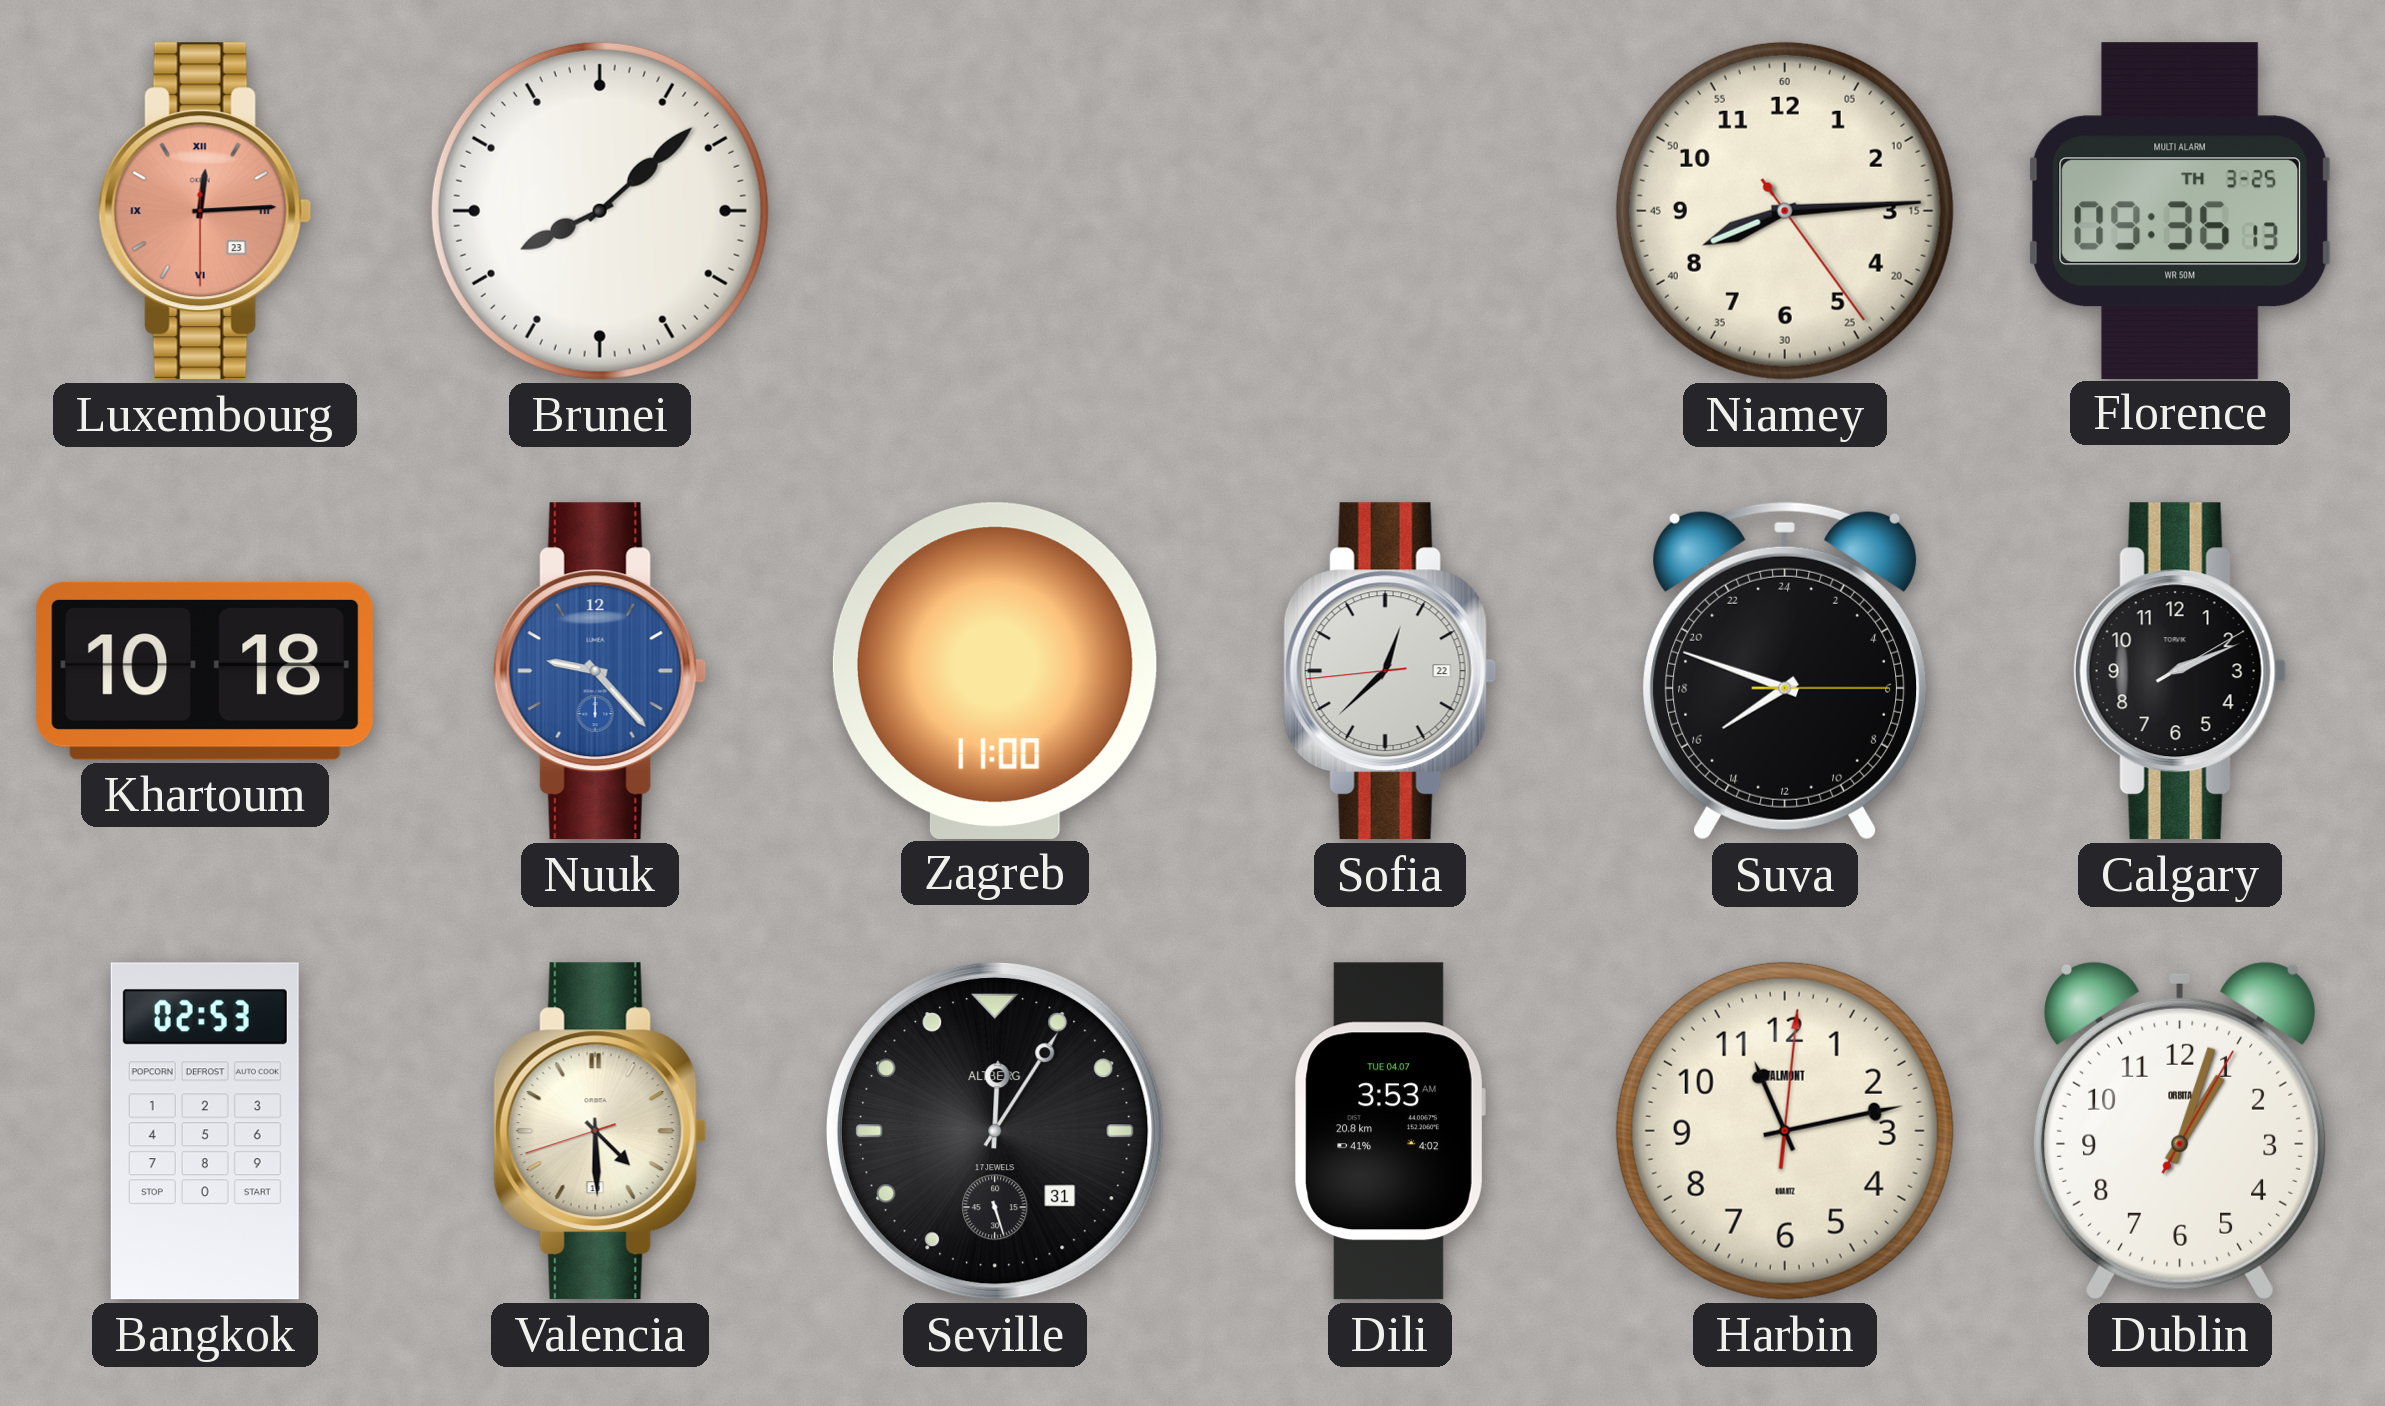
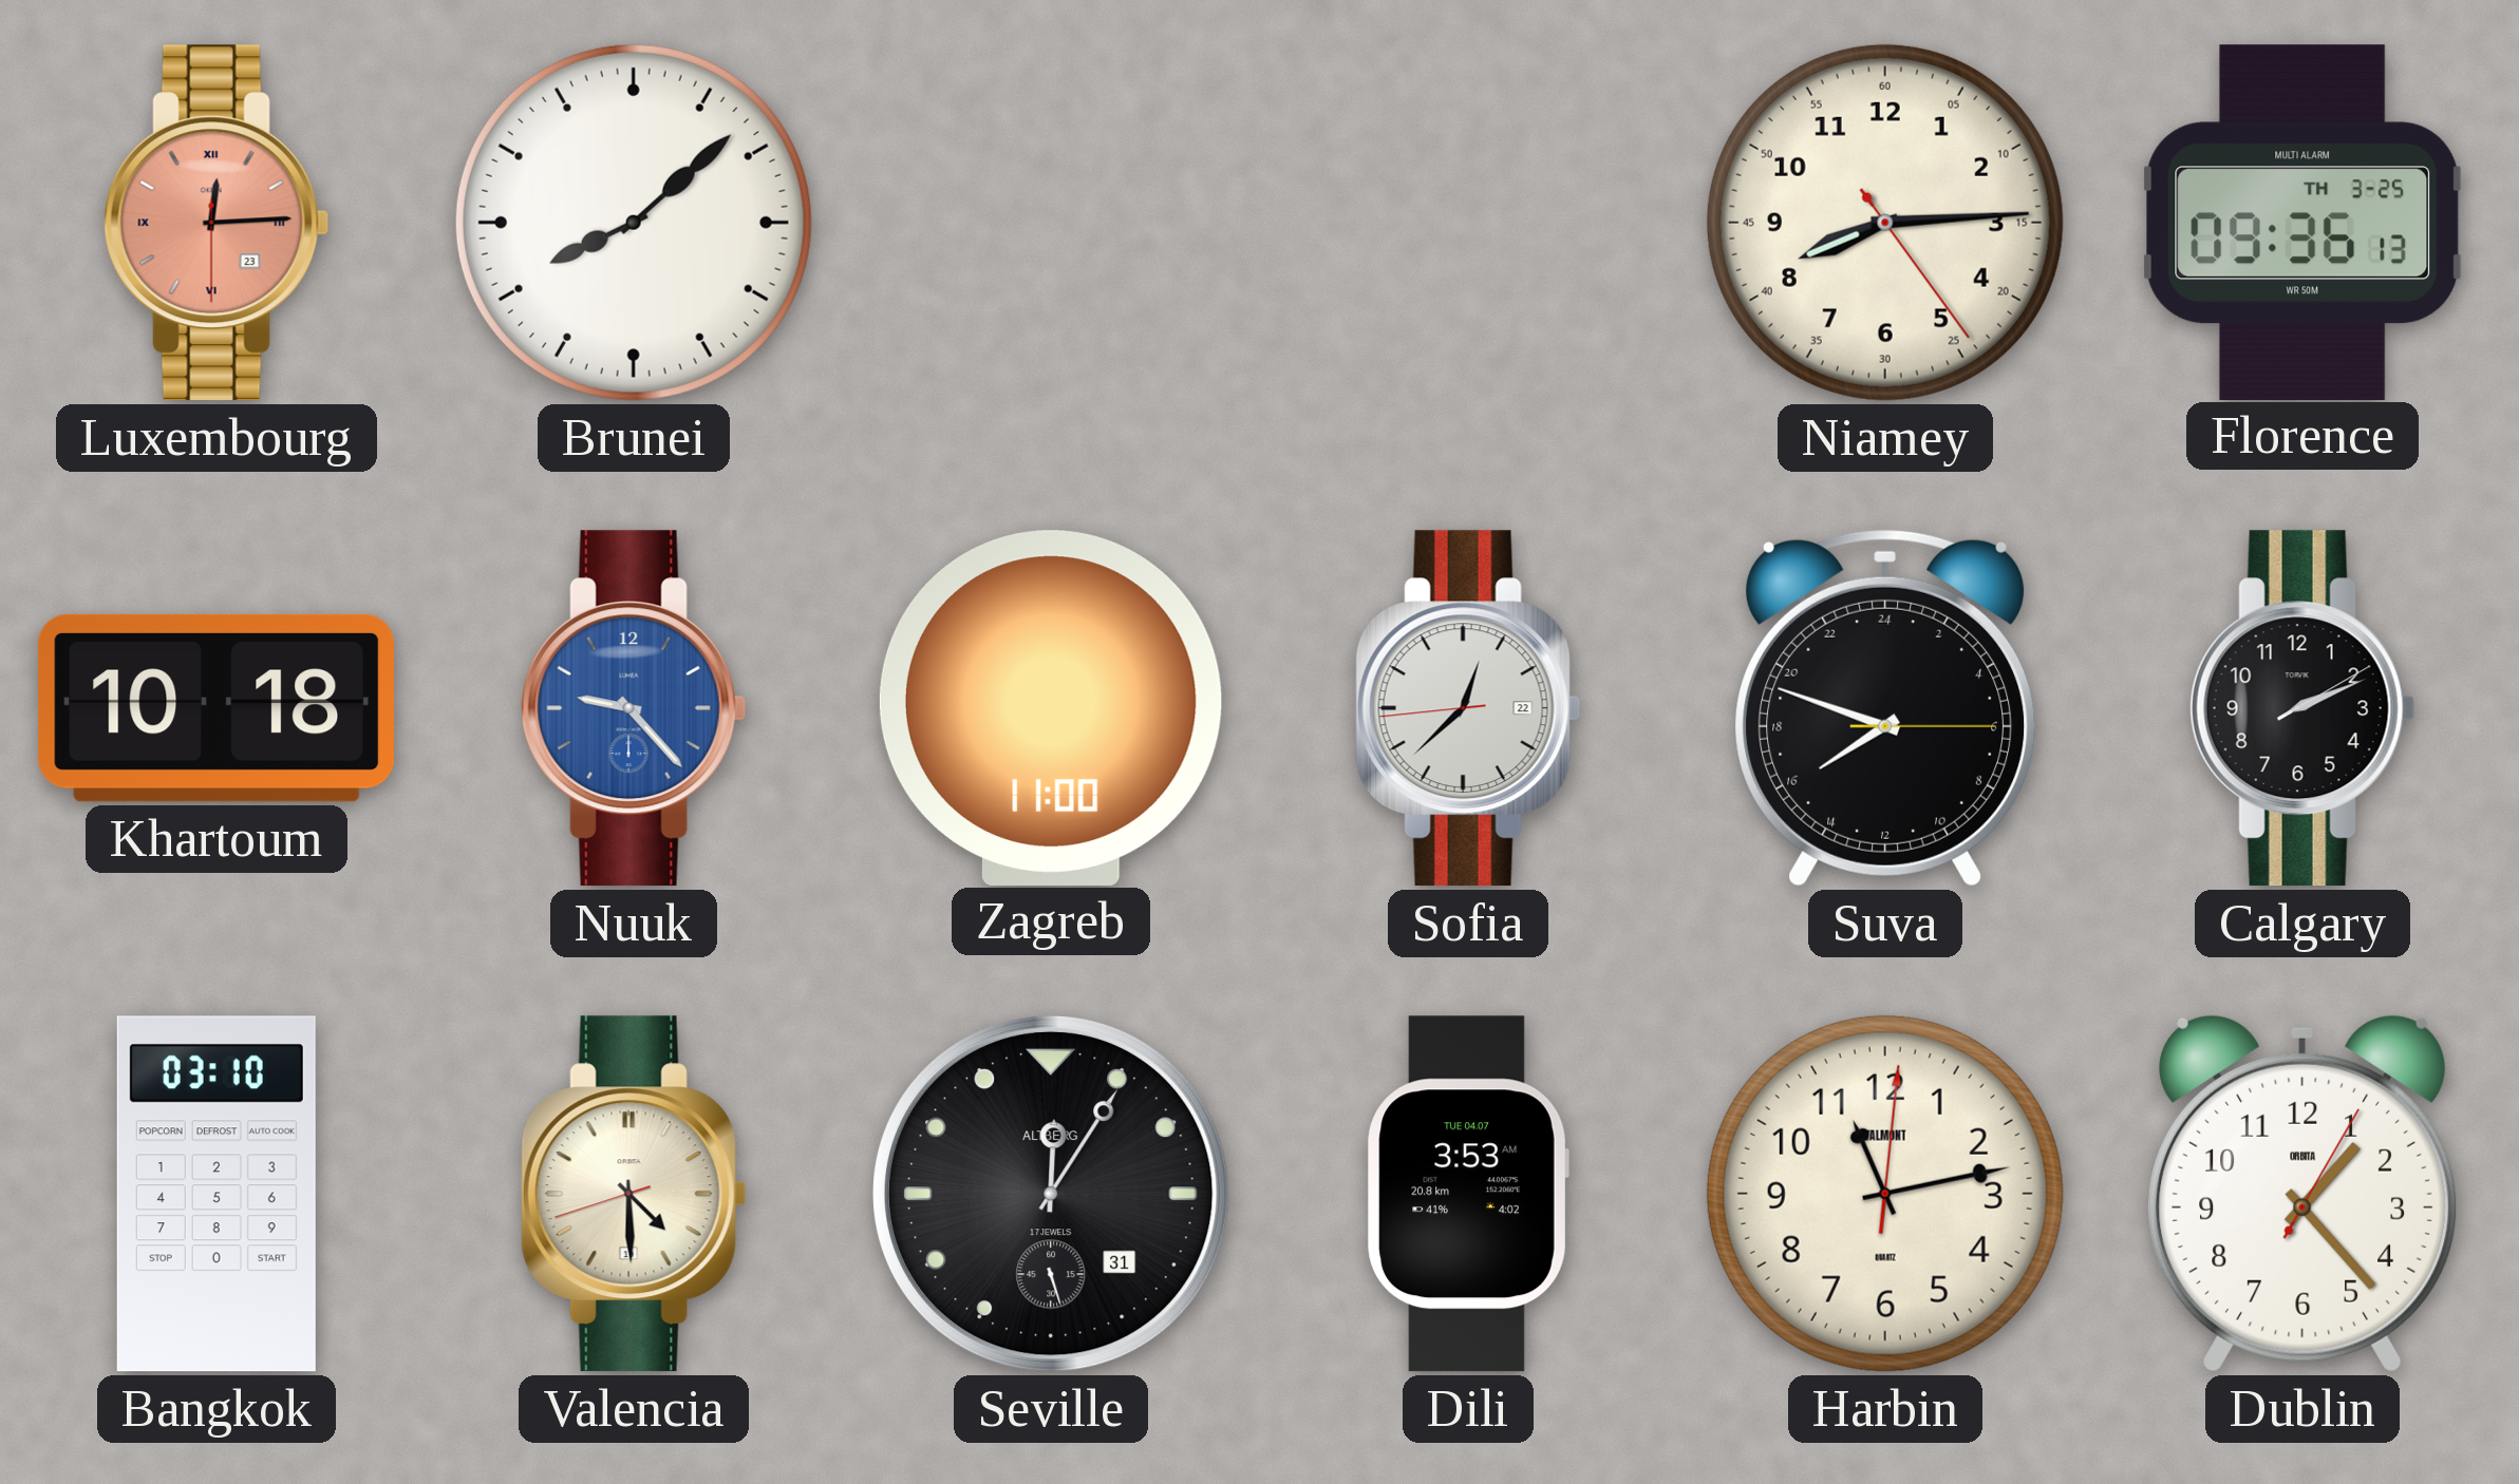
Bangkok: 02:53 -> 03:10
Dublin: 1:03 -> 1:23
